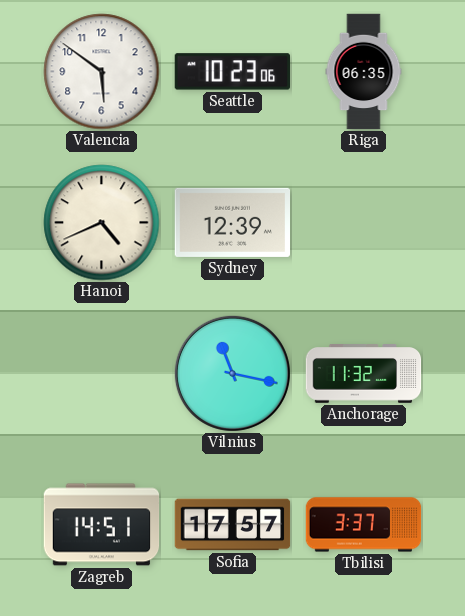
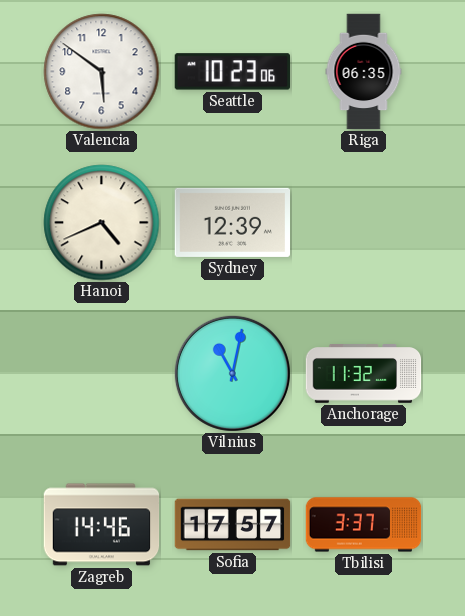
Vilnius: 11:17 -> 11:02
Zagreb: 14:51 -> 14:46
